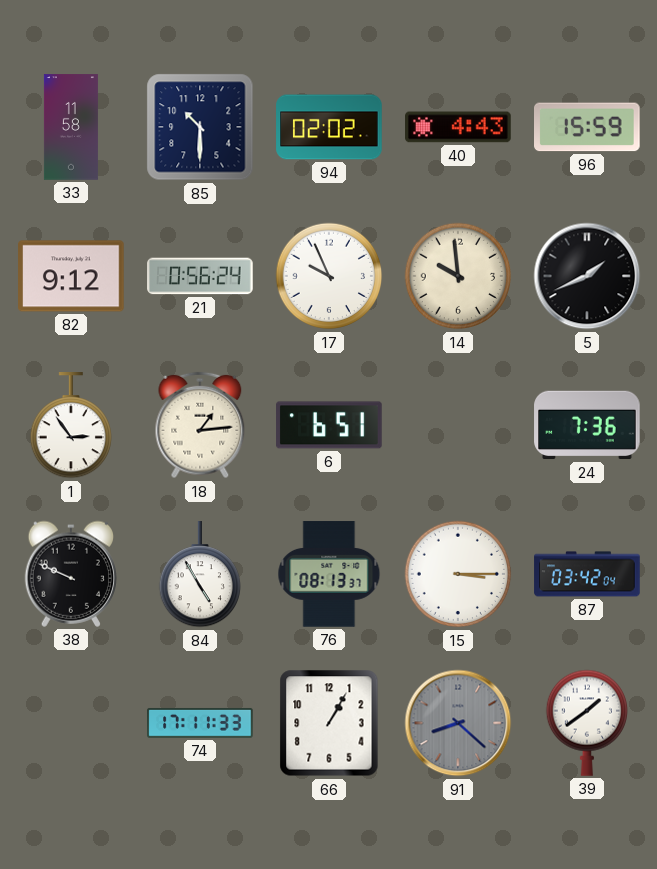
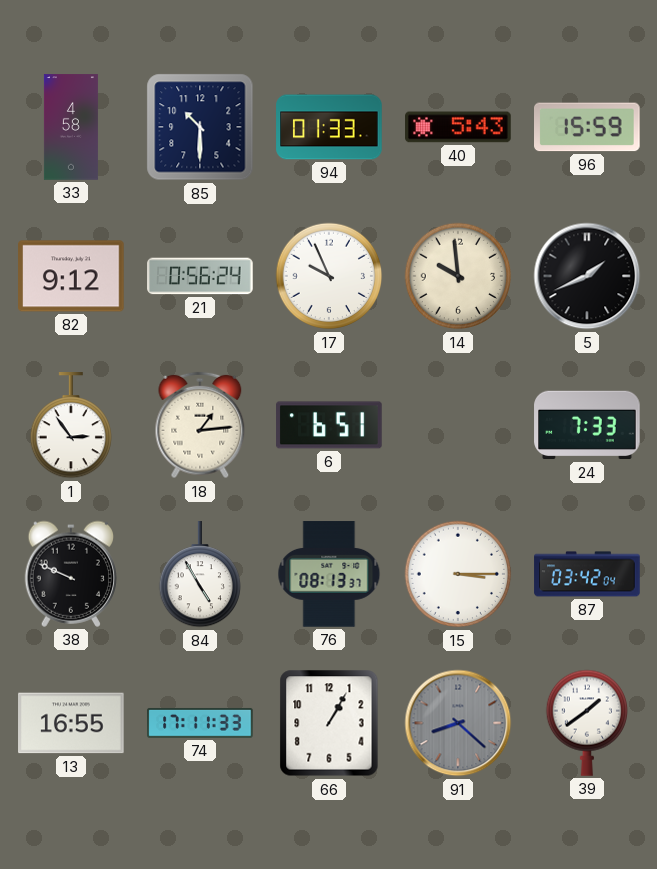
33: 11:58 -> 4:58
94: 02:02 -> 01:33
40: 4:43 -> 5:43
24: 7:36 -> 7:33
13: none -> 16:55
